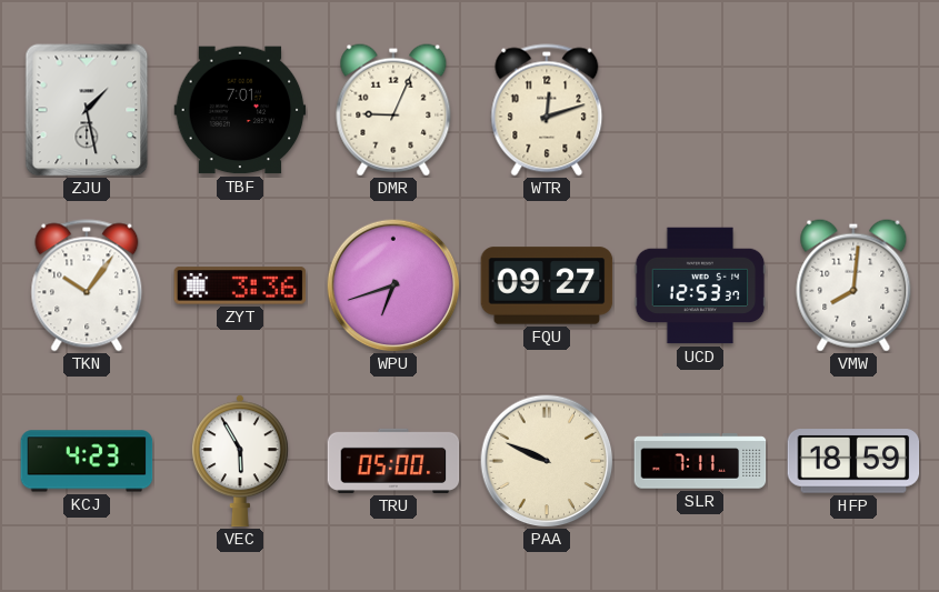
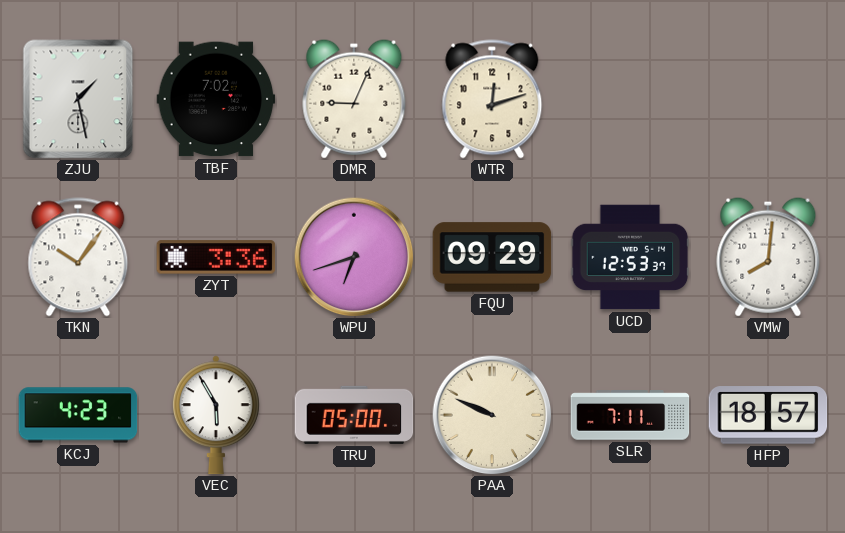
TBF: 7:01 -> 7:02
FQU: 09:27 -> 09:29
HFP: 18:59 -> 18:57
